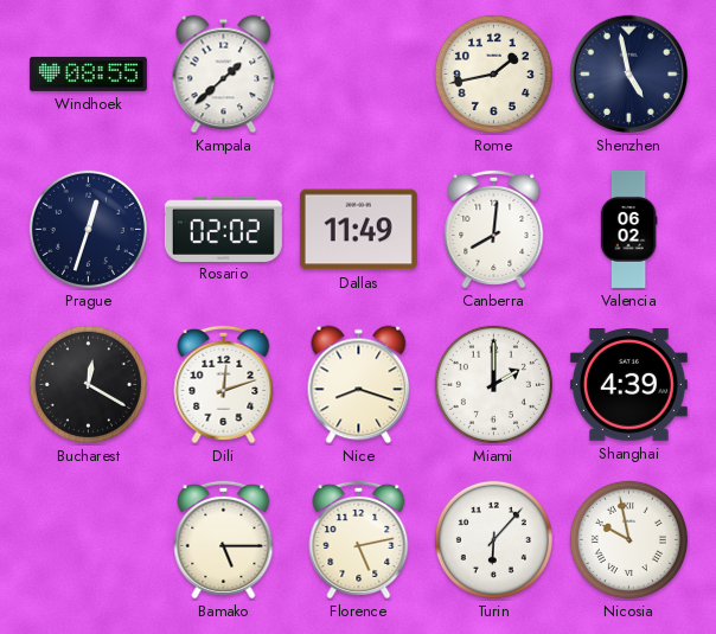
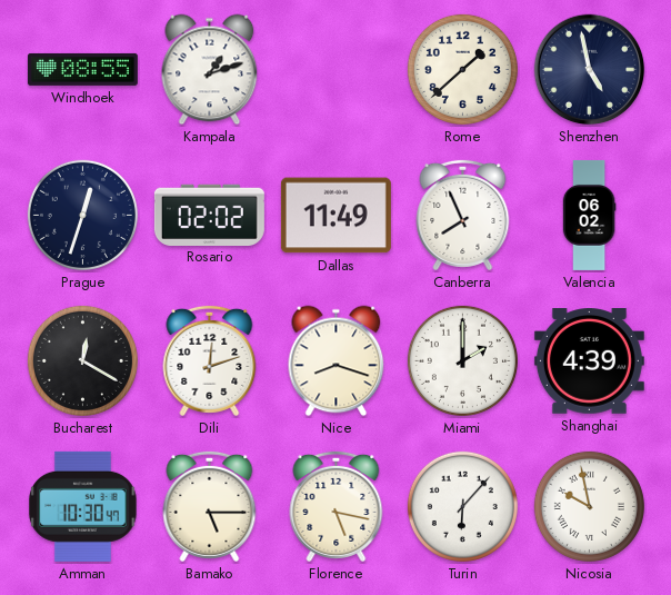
Kampala: 1:38 -> 1:12
Rome: 1:43 -> 1:38
Canberra: 8:01 -> 7:56
Amman: none -> 10:30
Florence: 5:13 -> 5:17
